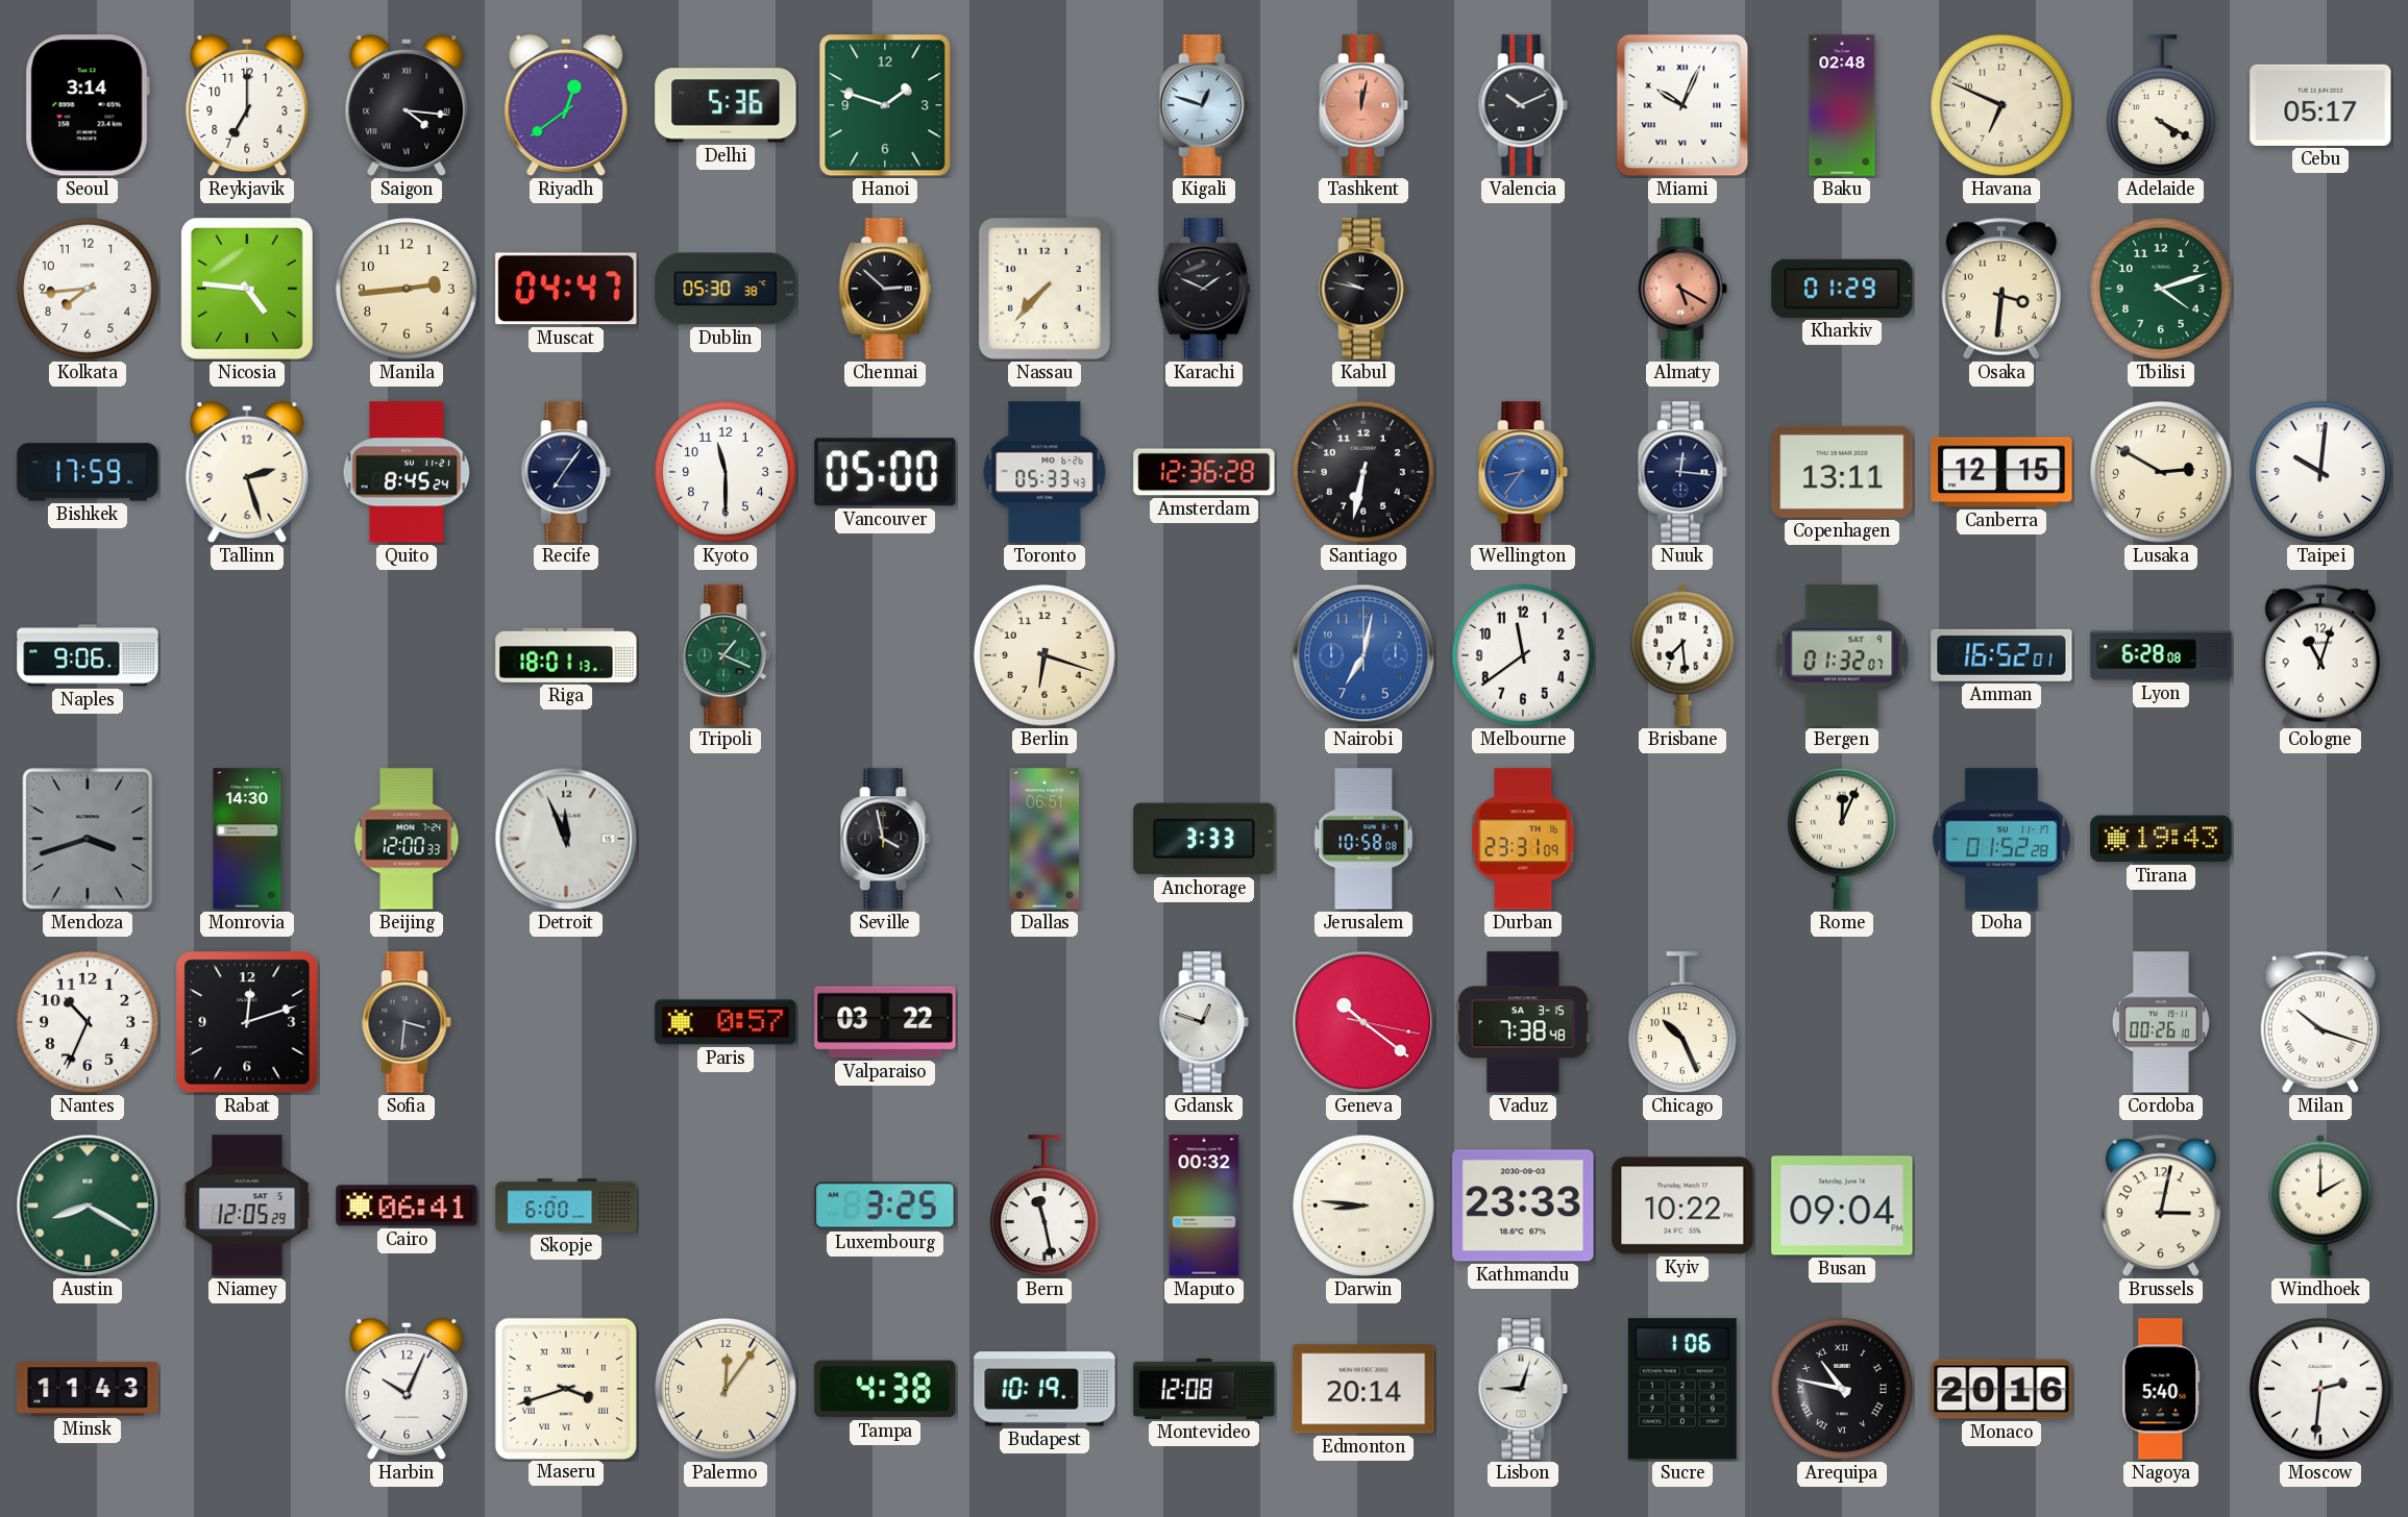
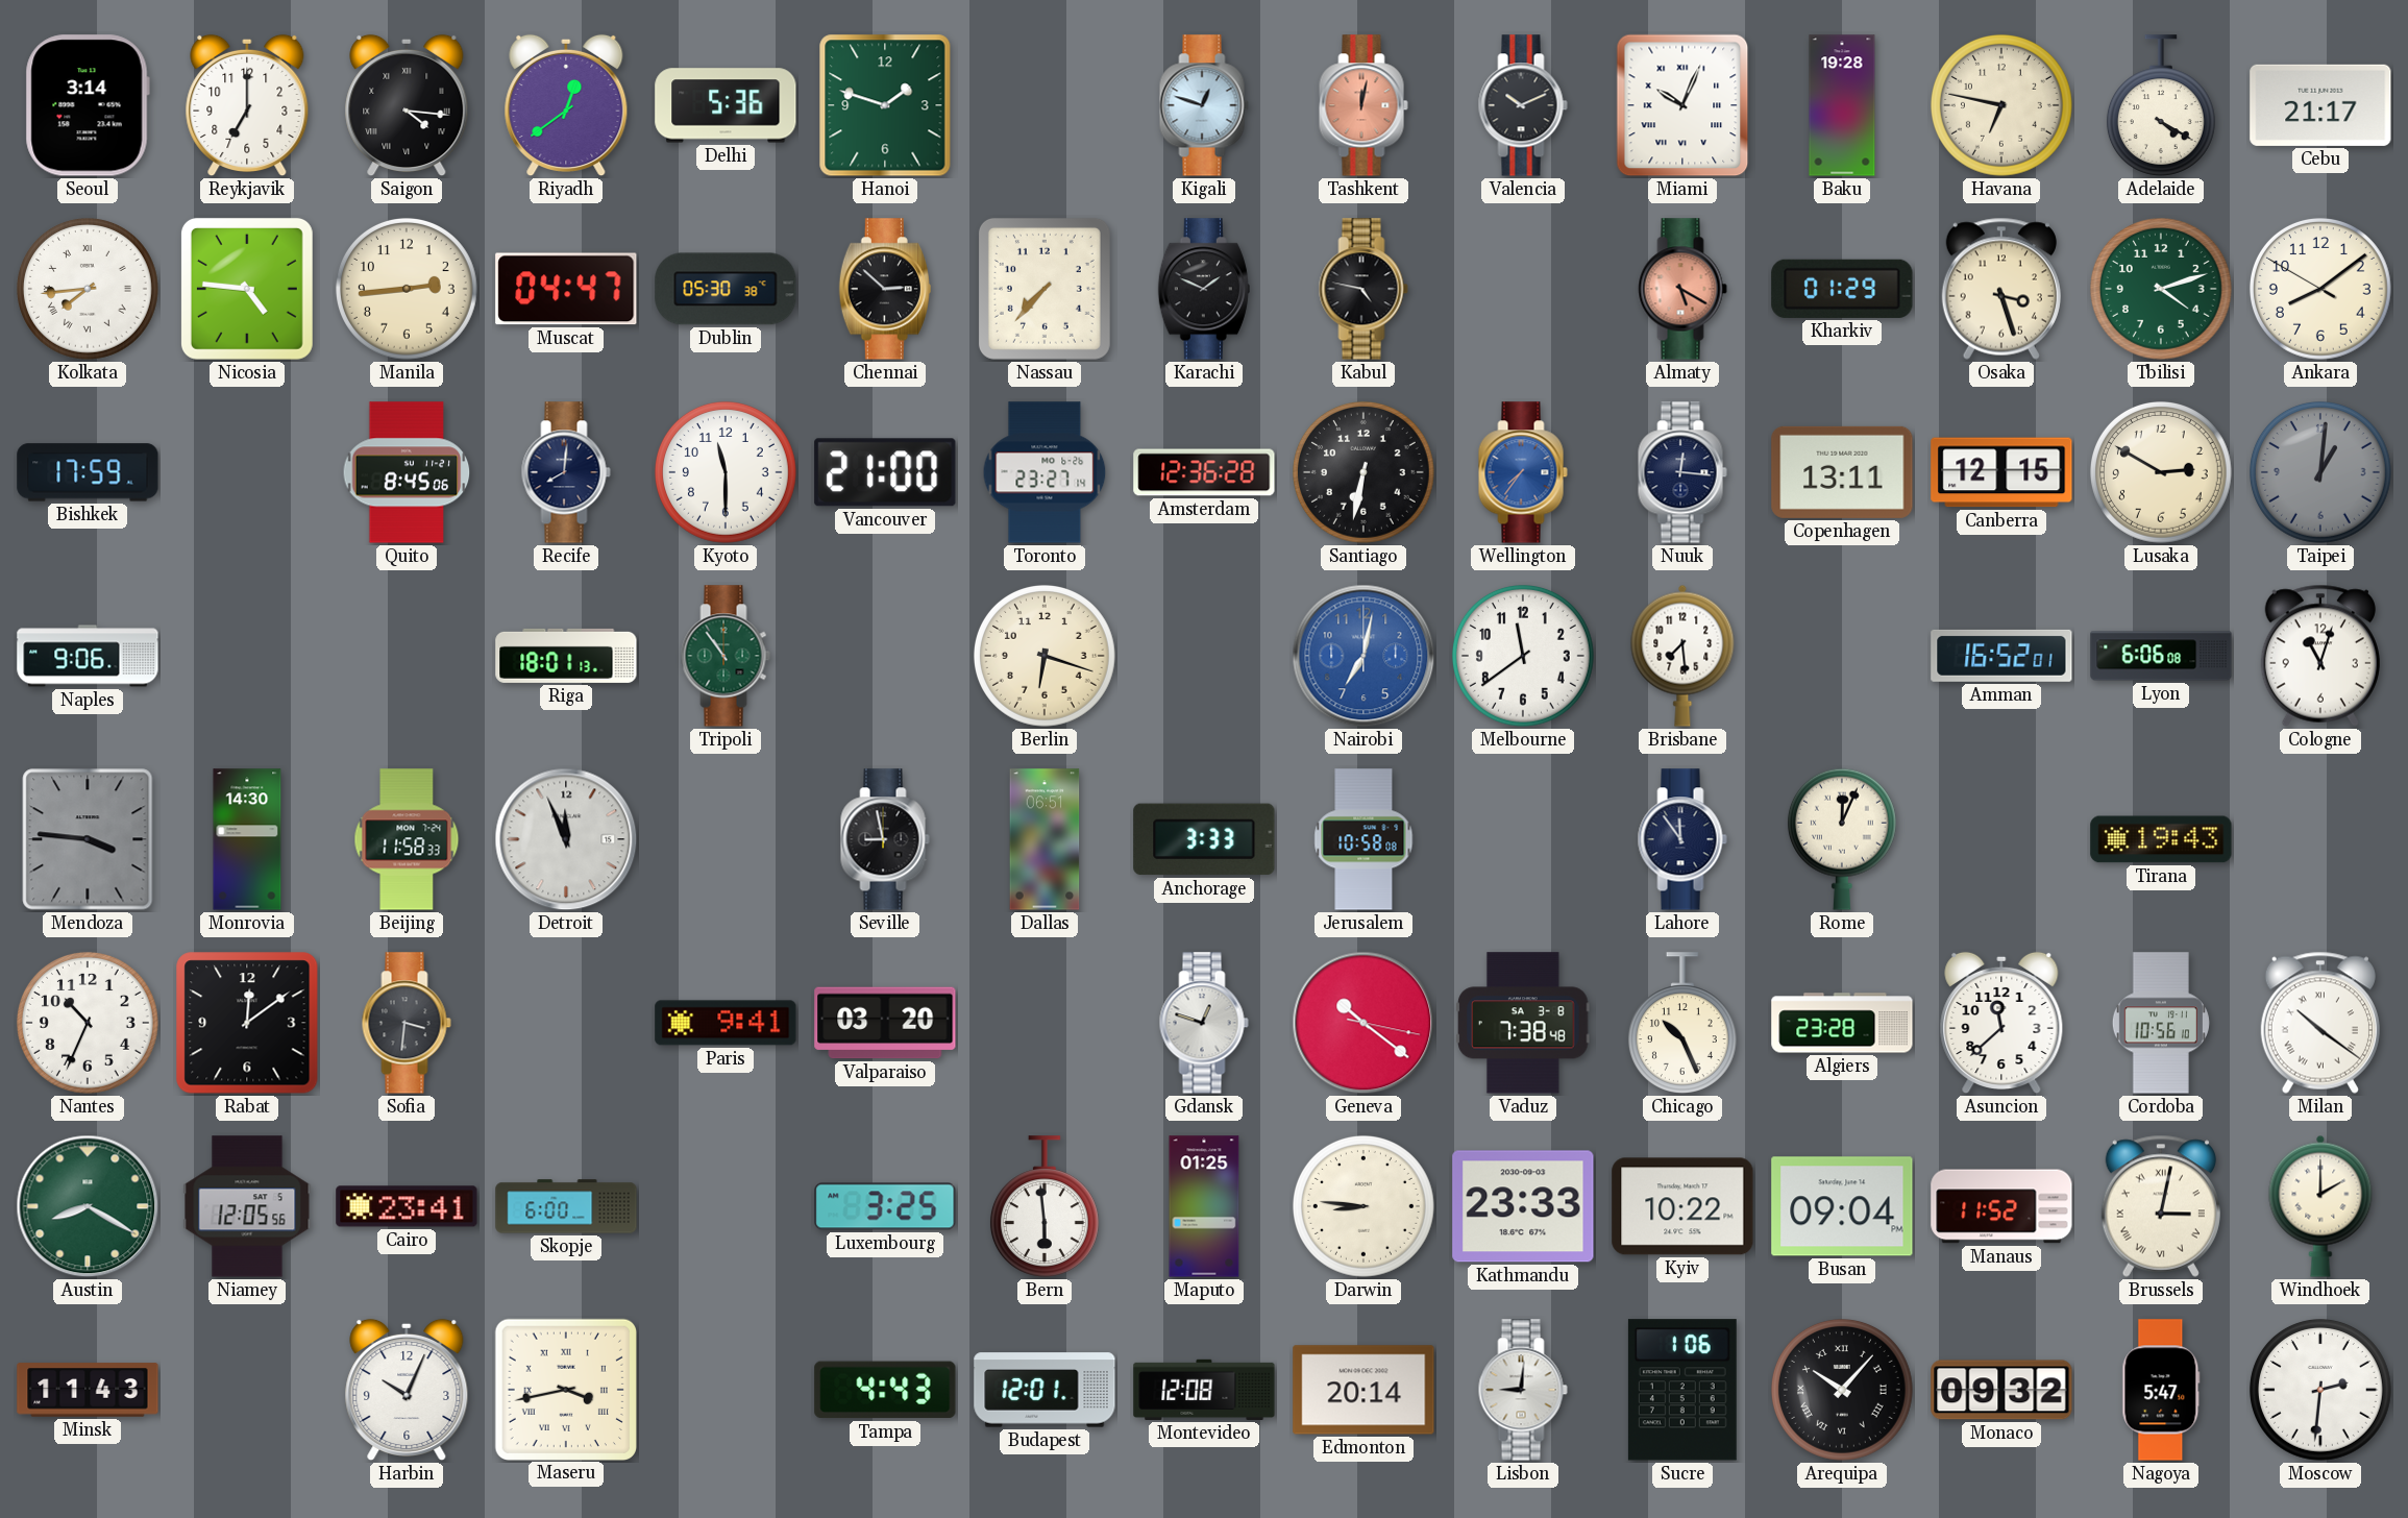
Baku: 02:48 -> 19:28
Havana: 6:49 -> 6:47
Cebu: 05:17 -> 21:17
Kolkata numerals: Arabic -> Roman
Kabul: 9:47 -> 4:47
Osaka: 3:31 -> 3:27
Ankara: none -> 8:08
Tallinn: 2:27 -> none
Quito: 8:45:24 -> 8:45:06
Recife: 7:06 -> 8:01
Vancouver: 05:00 -> 21:00
Toronto: 05:33 -> 23:27
Wellington: 8:36 -> 7:36
Taipei: 10:01 -> 1:01
Taipei dial: white -> grey
Tripoli: 1:19 -> 10:54
Bergen: 01:32 -> none
Lyon: 6:28 -> 6:06
Mendoza: 3:42 -> 3:46
Beijing: 12:00 -> 11:58
Seville: 3:58 -> 8:58
Durban: 23:31 -> none
Lahore: none -> 11:54
Doha: 01:52 -> none
Rabat: 12:12 -> 12:09
Paris: 0:57 -> 9:41
Valparaiso: 03:22 -> 03:20
Vaduz date: SA 3-15 -> SA 3-8
Algiers: none -> 23:28
Asuncion: none -> 11:38
Cordoba: 00:26 -> 10:56
Milan: 10:18 -> 10:21
Niamey: 12:05:29 -> 12:05:56
Cairo: 06:41 -> 23:41
Bern: 11:28 -> 5:59
Maputo: 00:32 -> 01:25
Manaus: none -> 11:52
Brussels numerals: Arabic -> Roman
Maseru: 3:42 -> 3:43
Palermo: 12:06 -> none
Tampa: 4:38 -> 4:43
Budapest: 10:19 -> 12:01
Lisbon: 9:03 -> 9:01
Arequipa: 10:47 -> 10:07
Monaco: 20:16 -> 09:32
Nagoya: 5:40 -> 5:47
